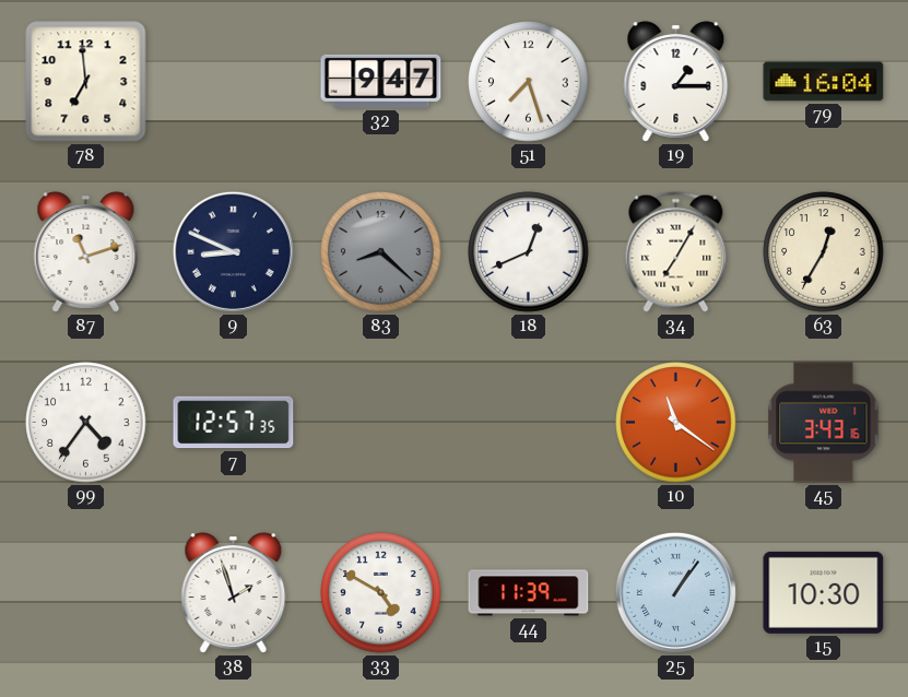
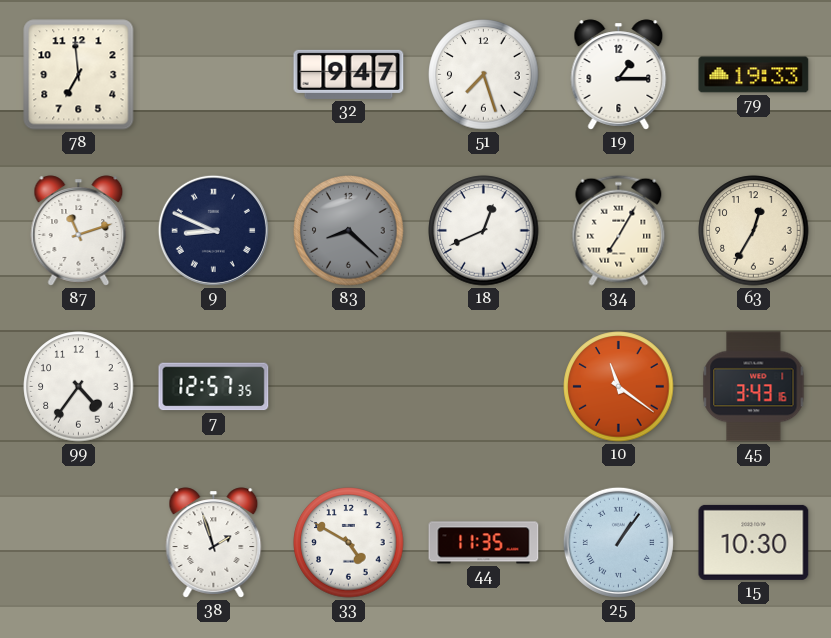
79: 16:04 -> 19:33
44: 11:39 -> 11:35
